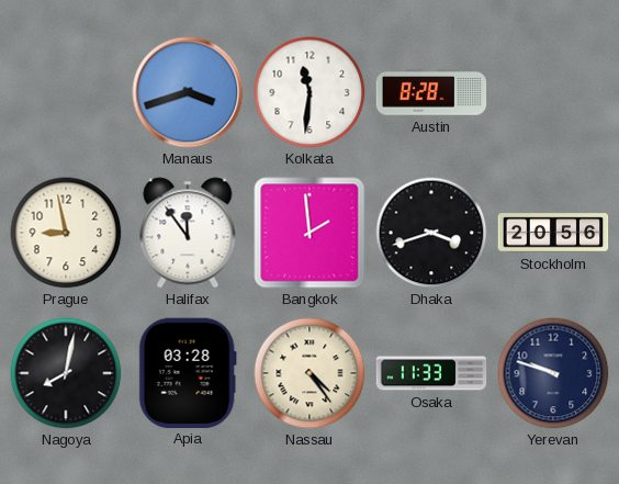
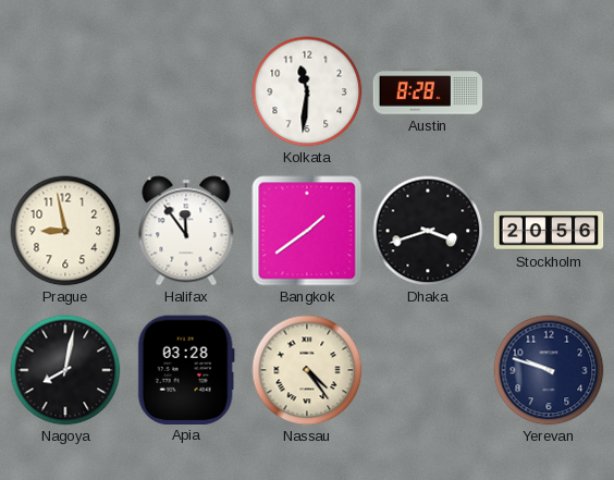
Manaus: 3:42 -> none
Bangkok: 1:59 -> 1:39
Osaka: 11:33 -> none
